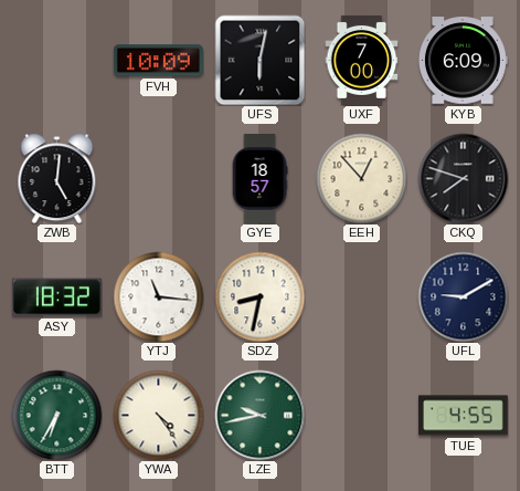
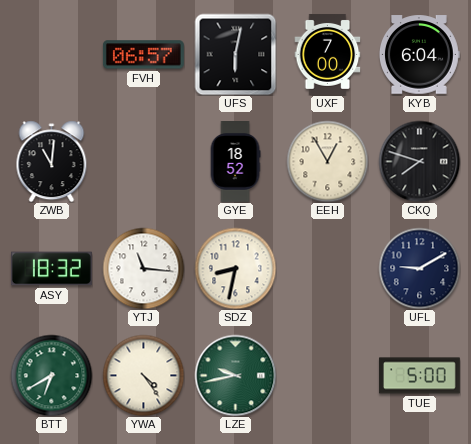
FVH: 10:09 -> 06:57
KYB: 6:09 -> 6:04
ZWB: 5:01 -> 11:01
GYE: 18:57 -> 18:52
EEH: 12:53 -> 12:55
BTT: 6:35 -> 6:40
TUE: 4:55 -> 5:00
